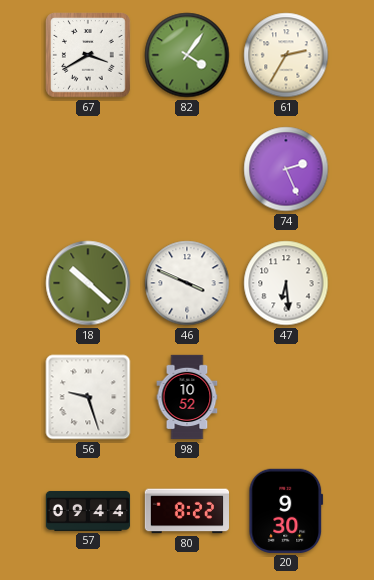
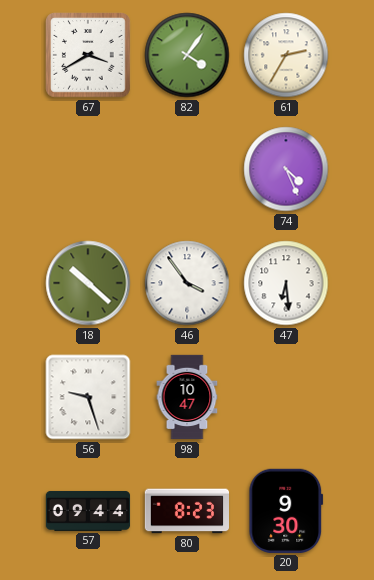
74: 2:26 -> 4:26
46: 3:49 -> 3:54
98: 10:52 -> 10:47
80: 8:22 -> 8:23
